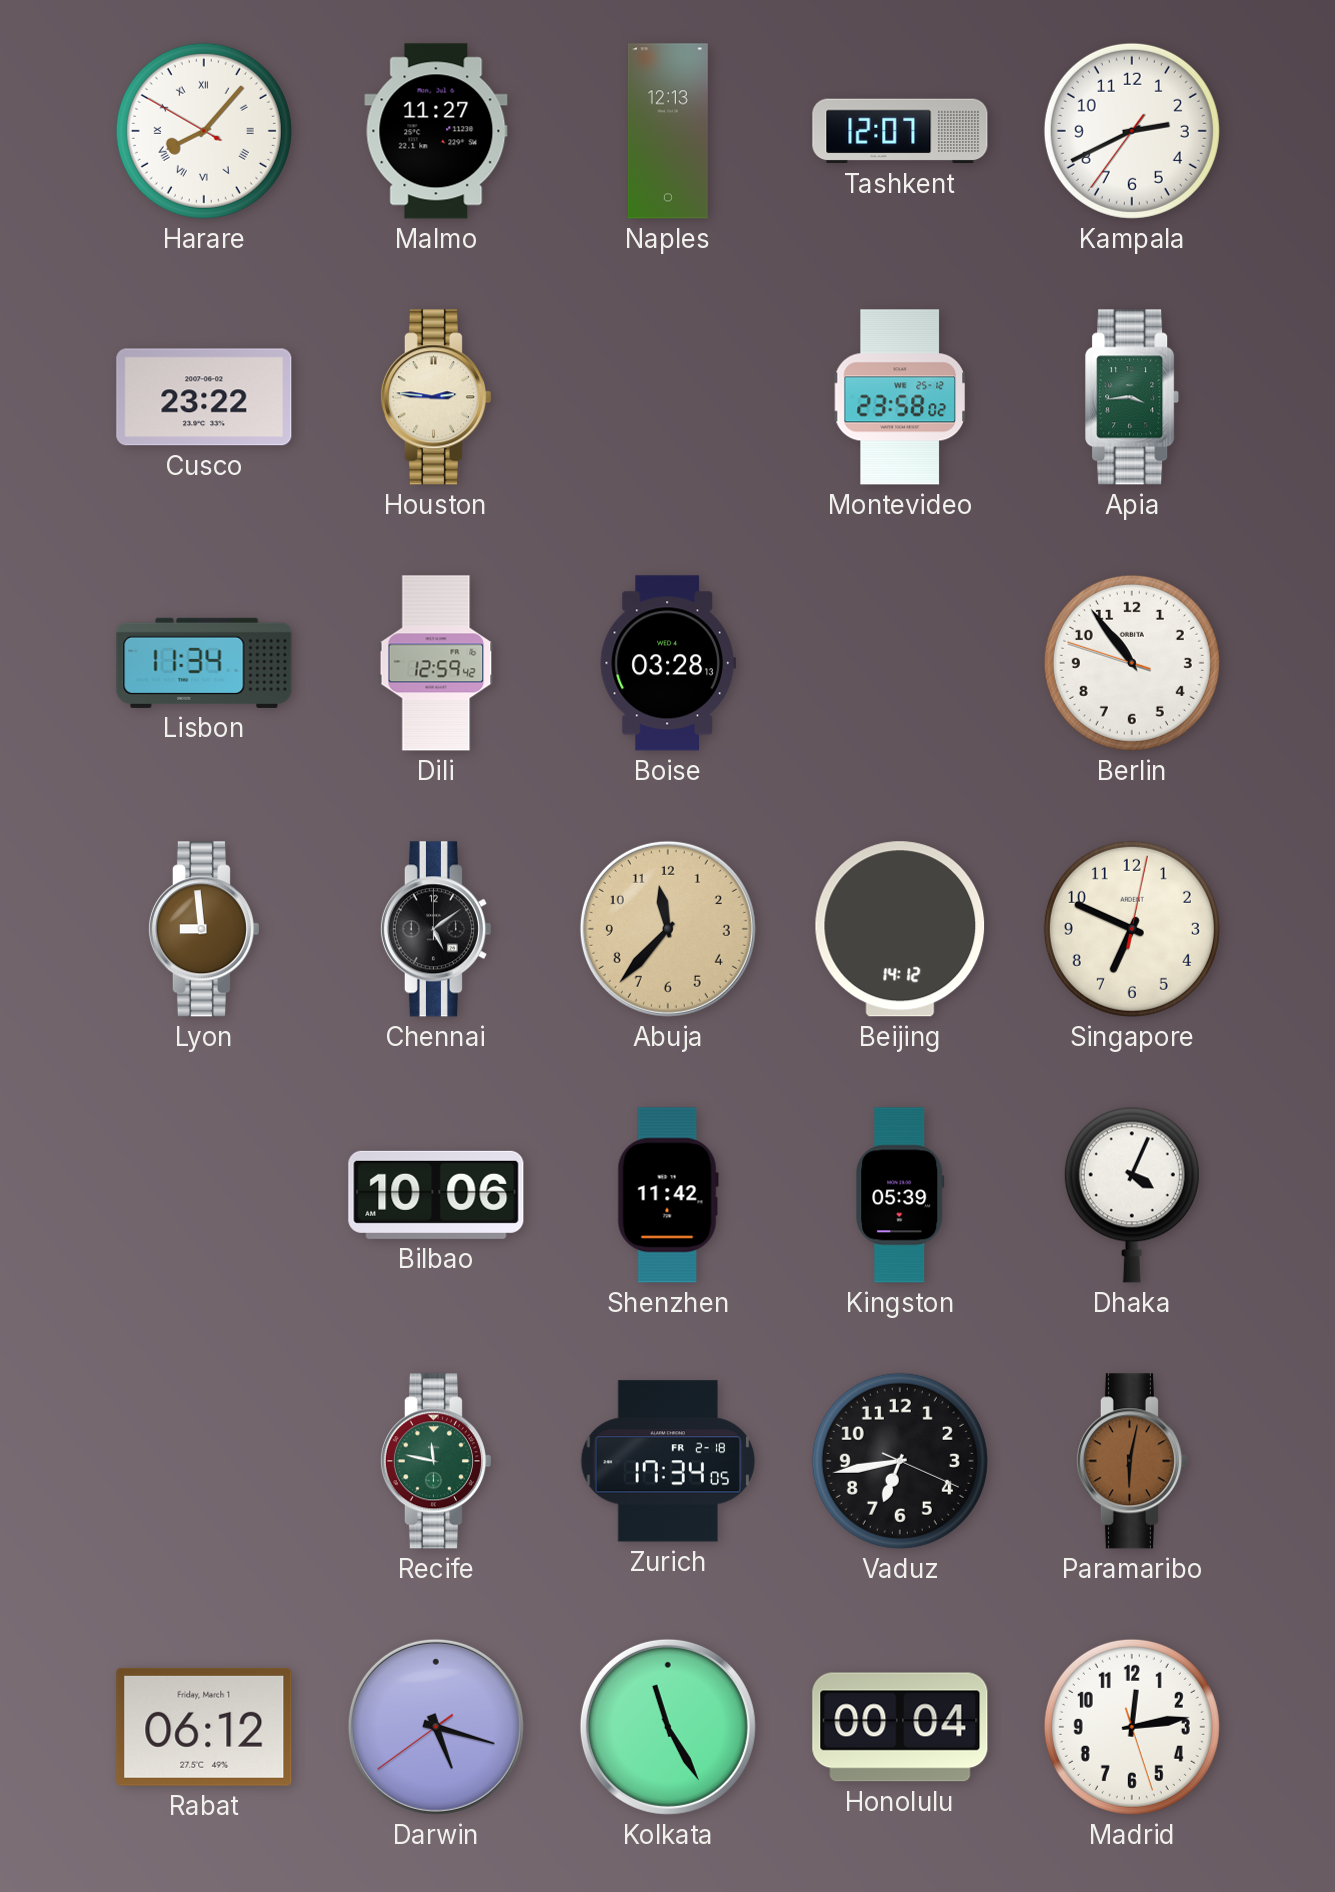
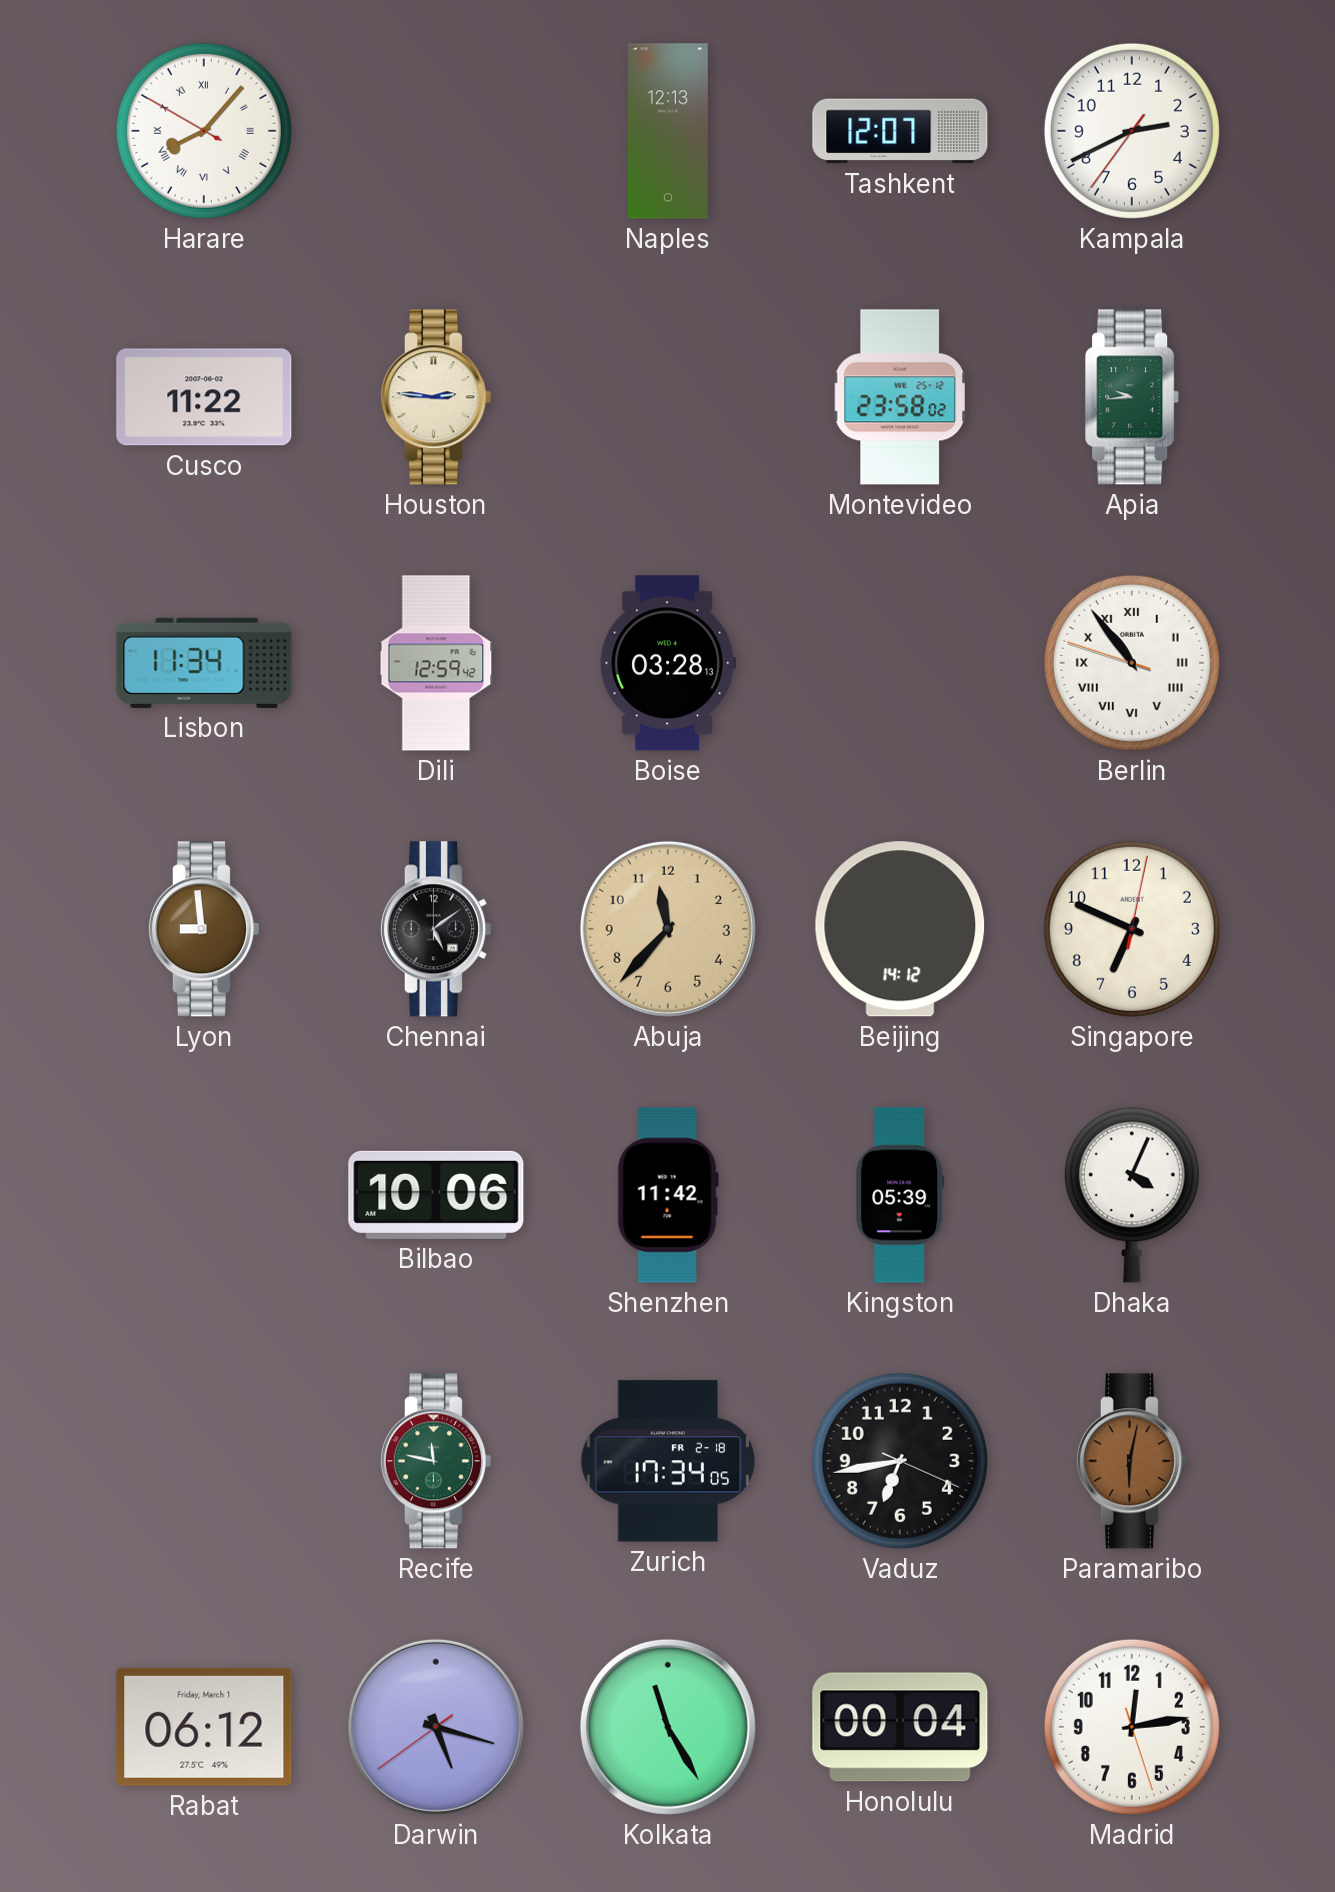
Malmo: 11:27 -> none
Cusco: 23:22 -> 11:22
Apia: 3:44 -> 9:44
Berlin numerals: Arabic -> Roman
